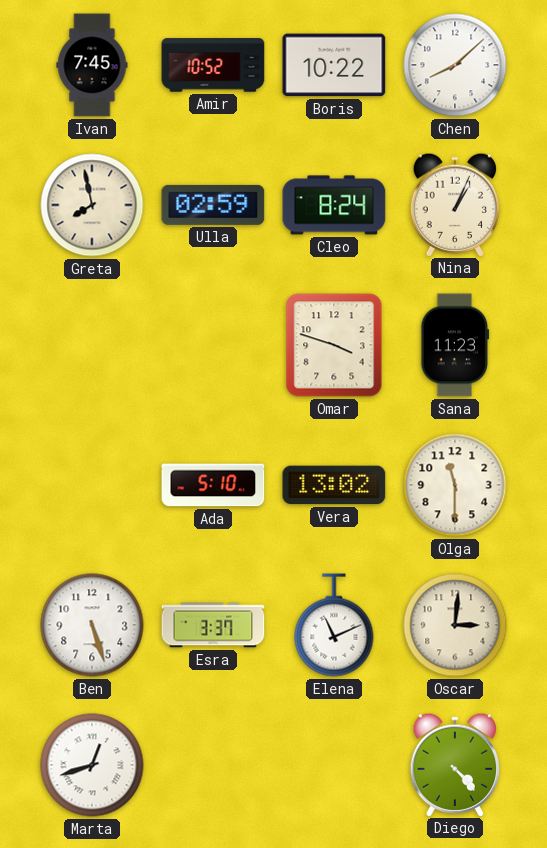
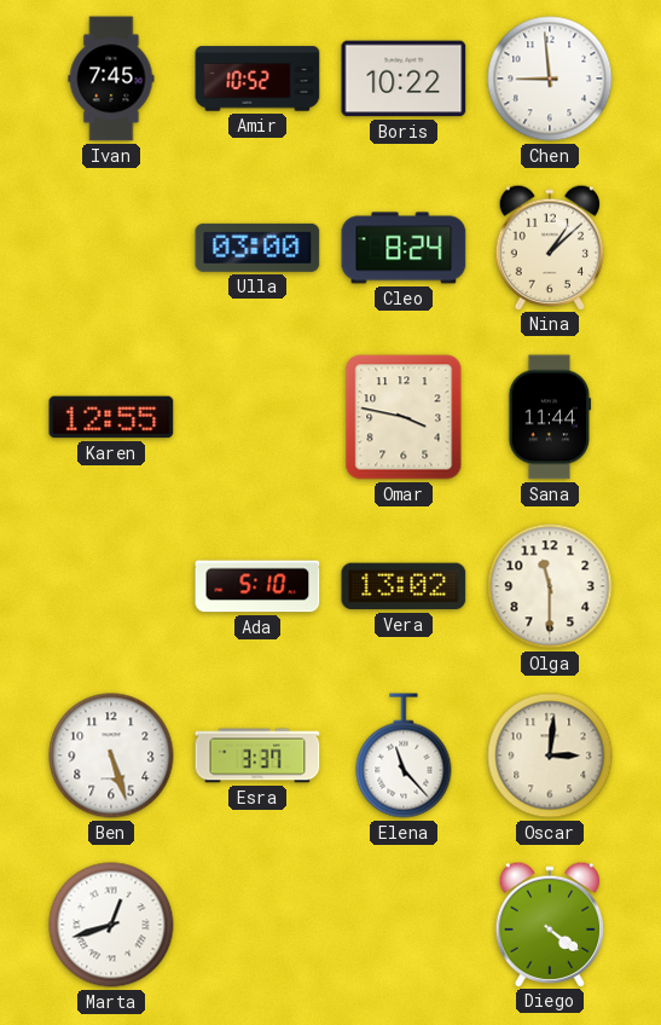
Chen: 8:08 -> 8:59
Greta: 7:58 -> none
Ulla: 02:59 -> 03:00
Nina: 1:04 -> 1:08
Karen: none -> 12:55
Omar: 3:48 -> 3:47
Sana: 11:23 -> 11:44
Elena: 11:11 -> 11:23
Diego: 4:23 -> 4:21
